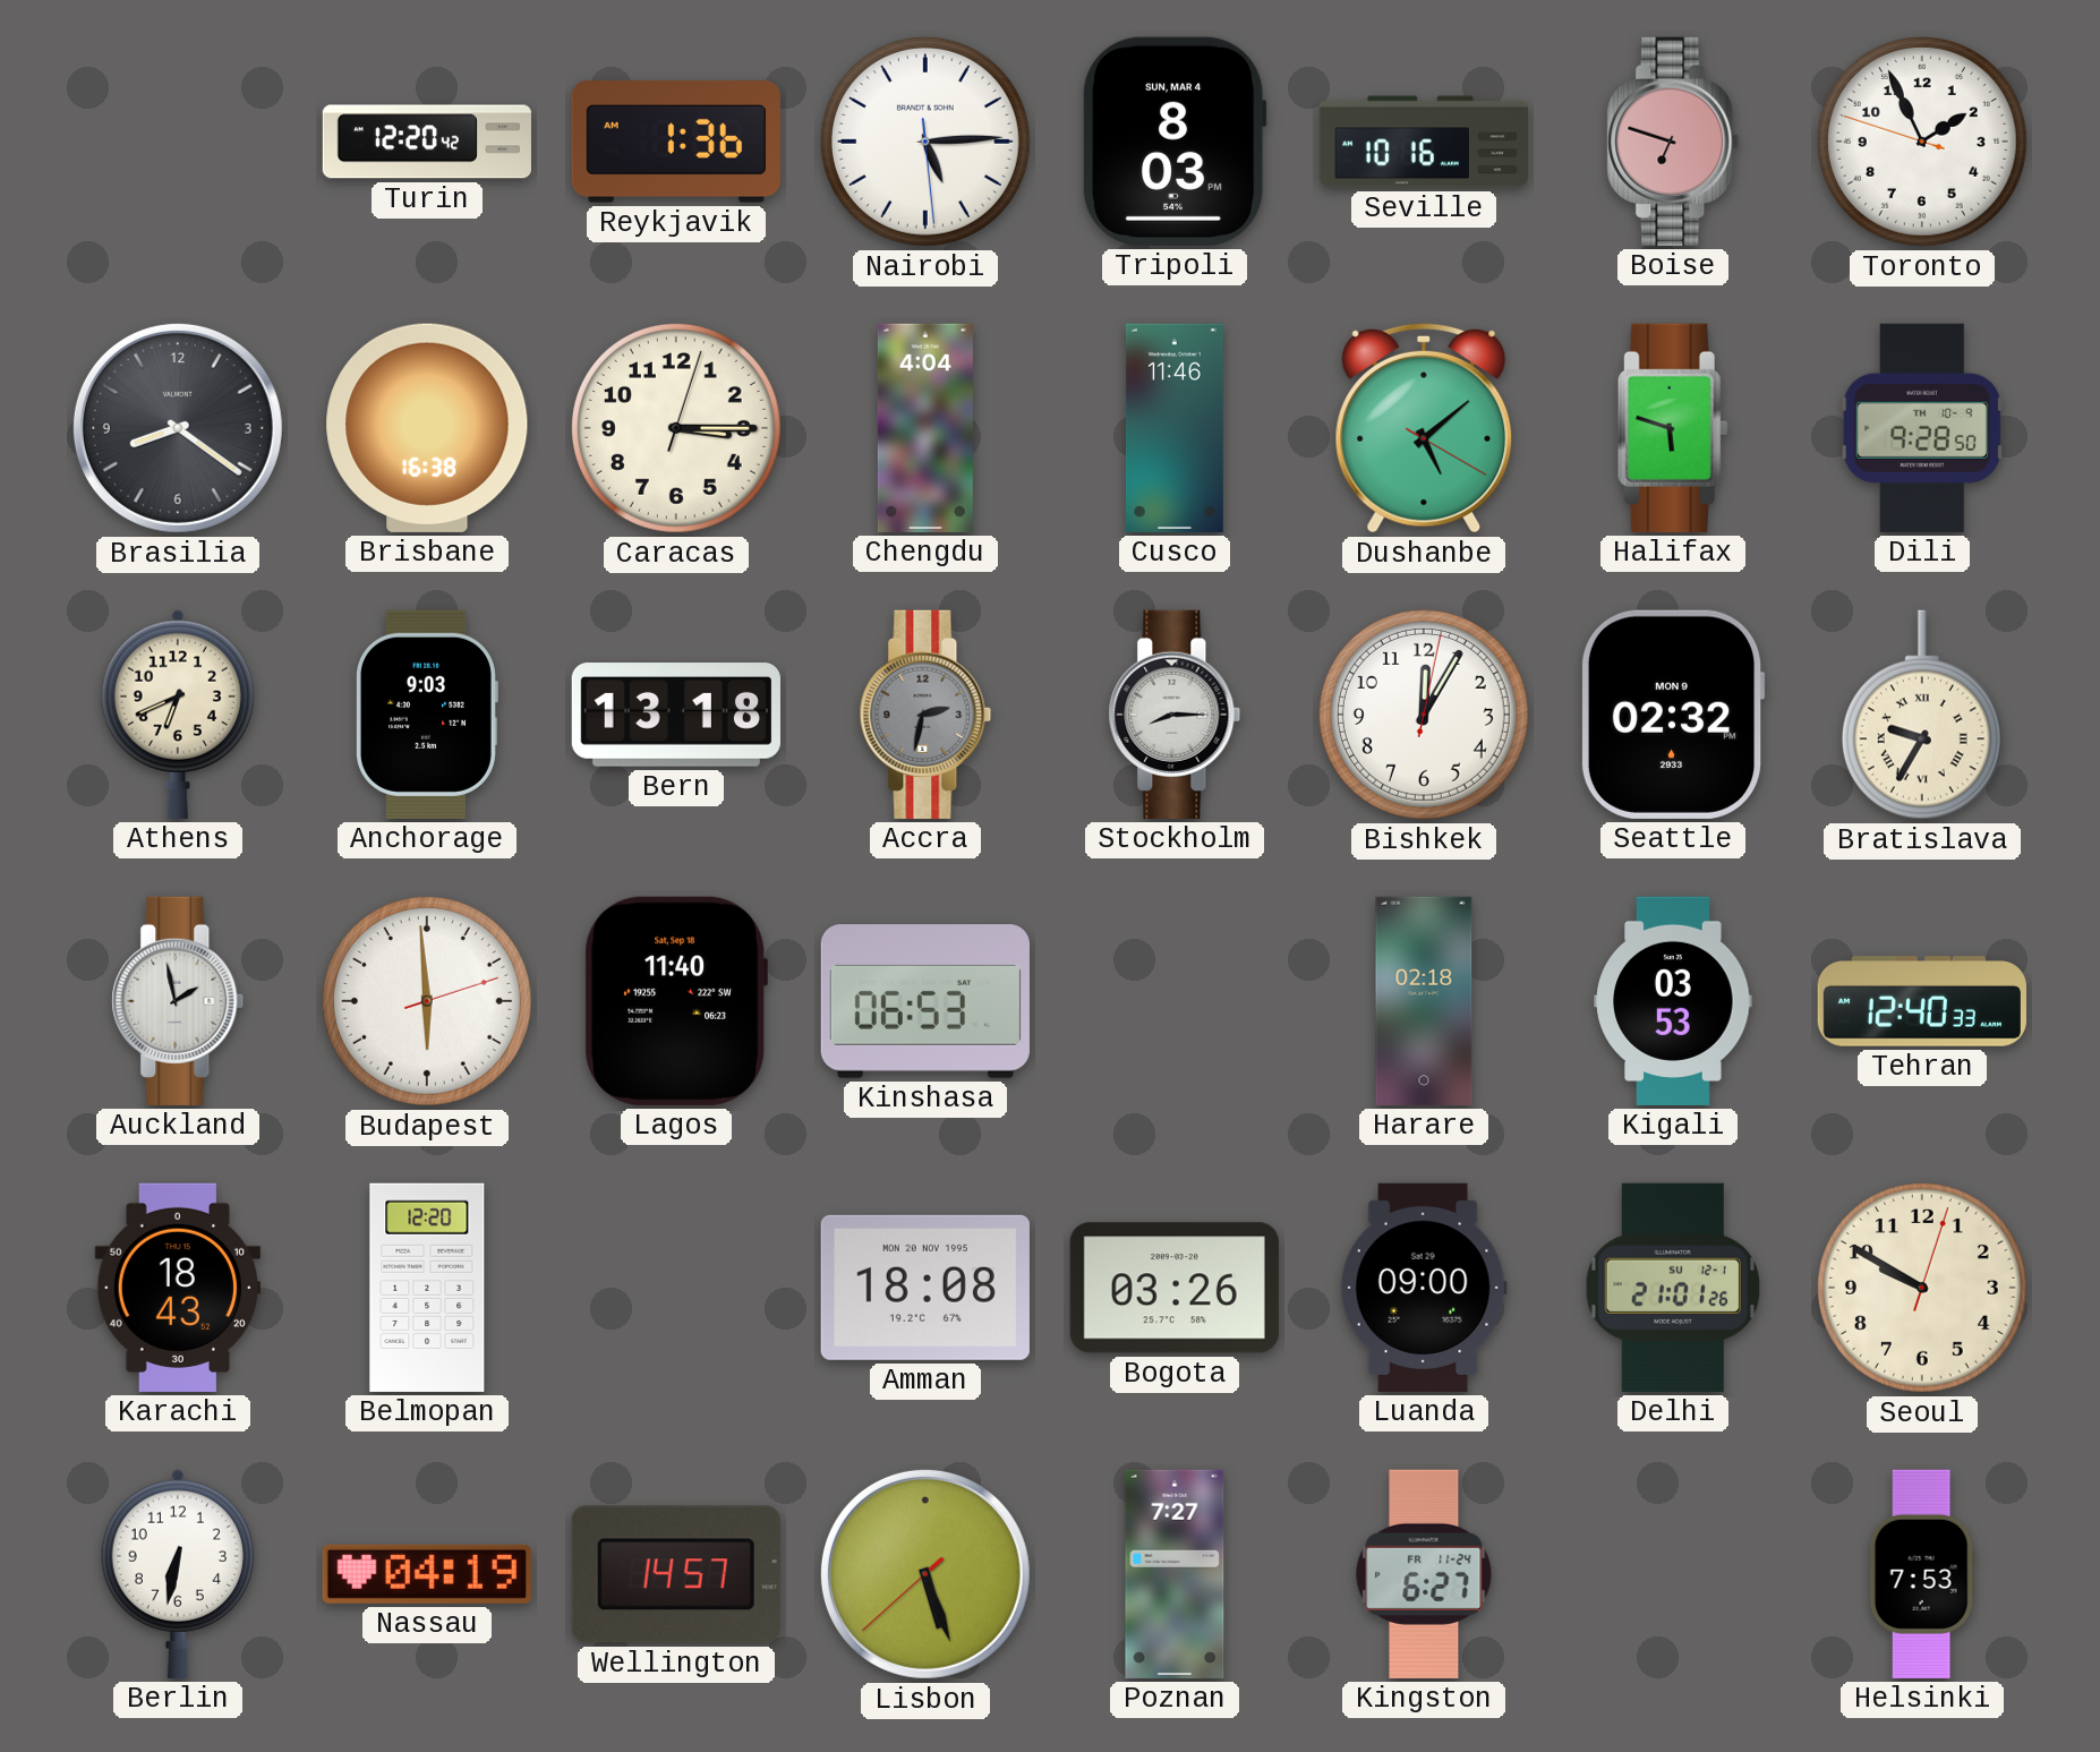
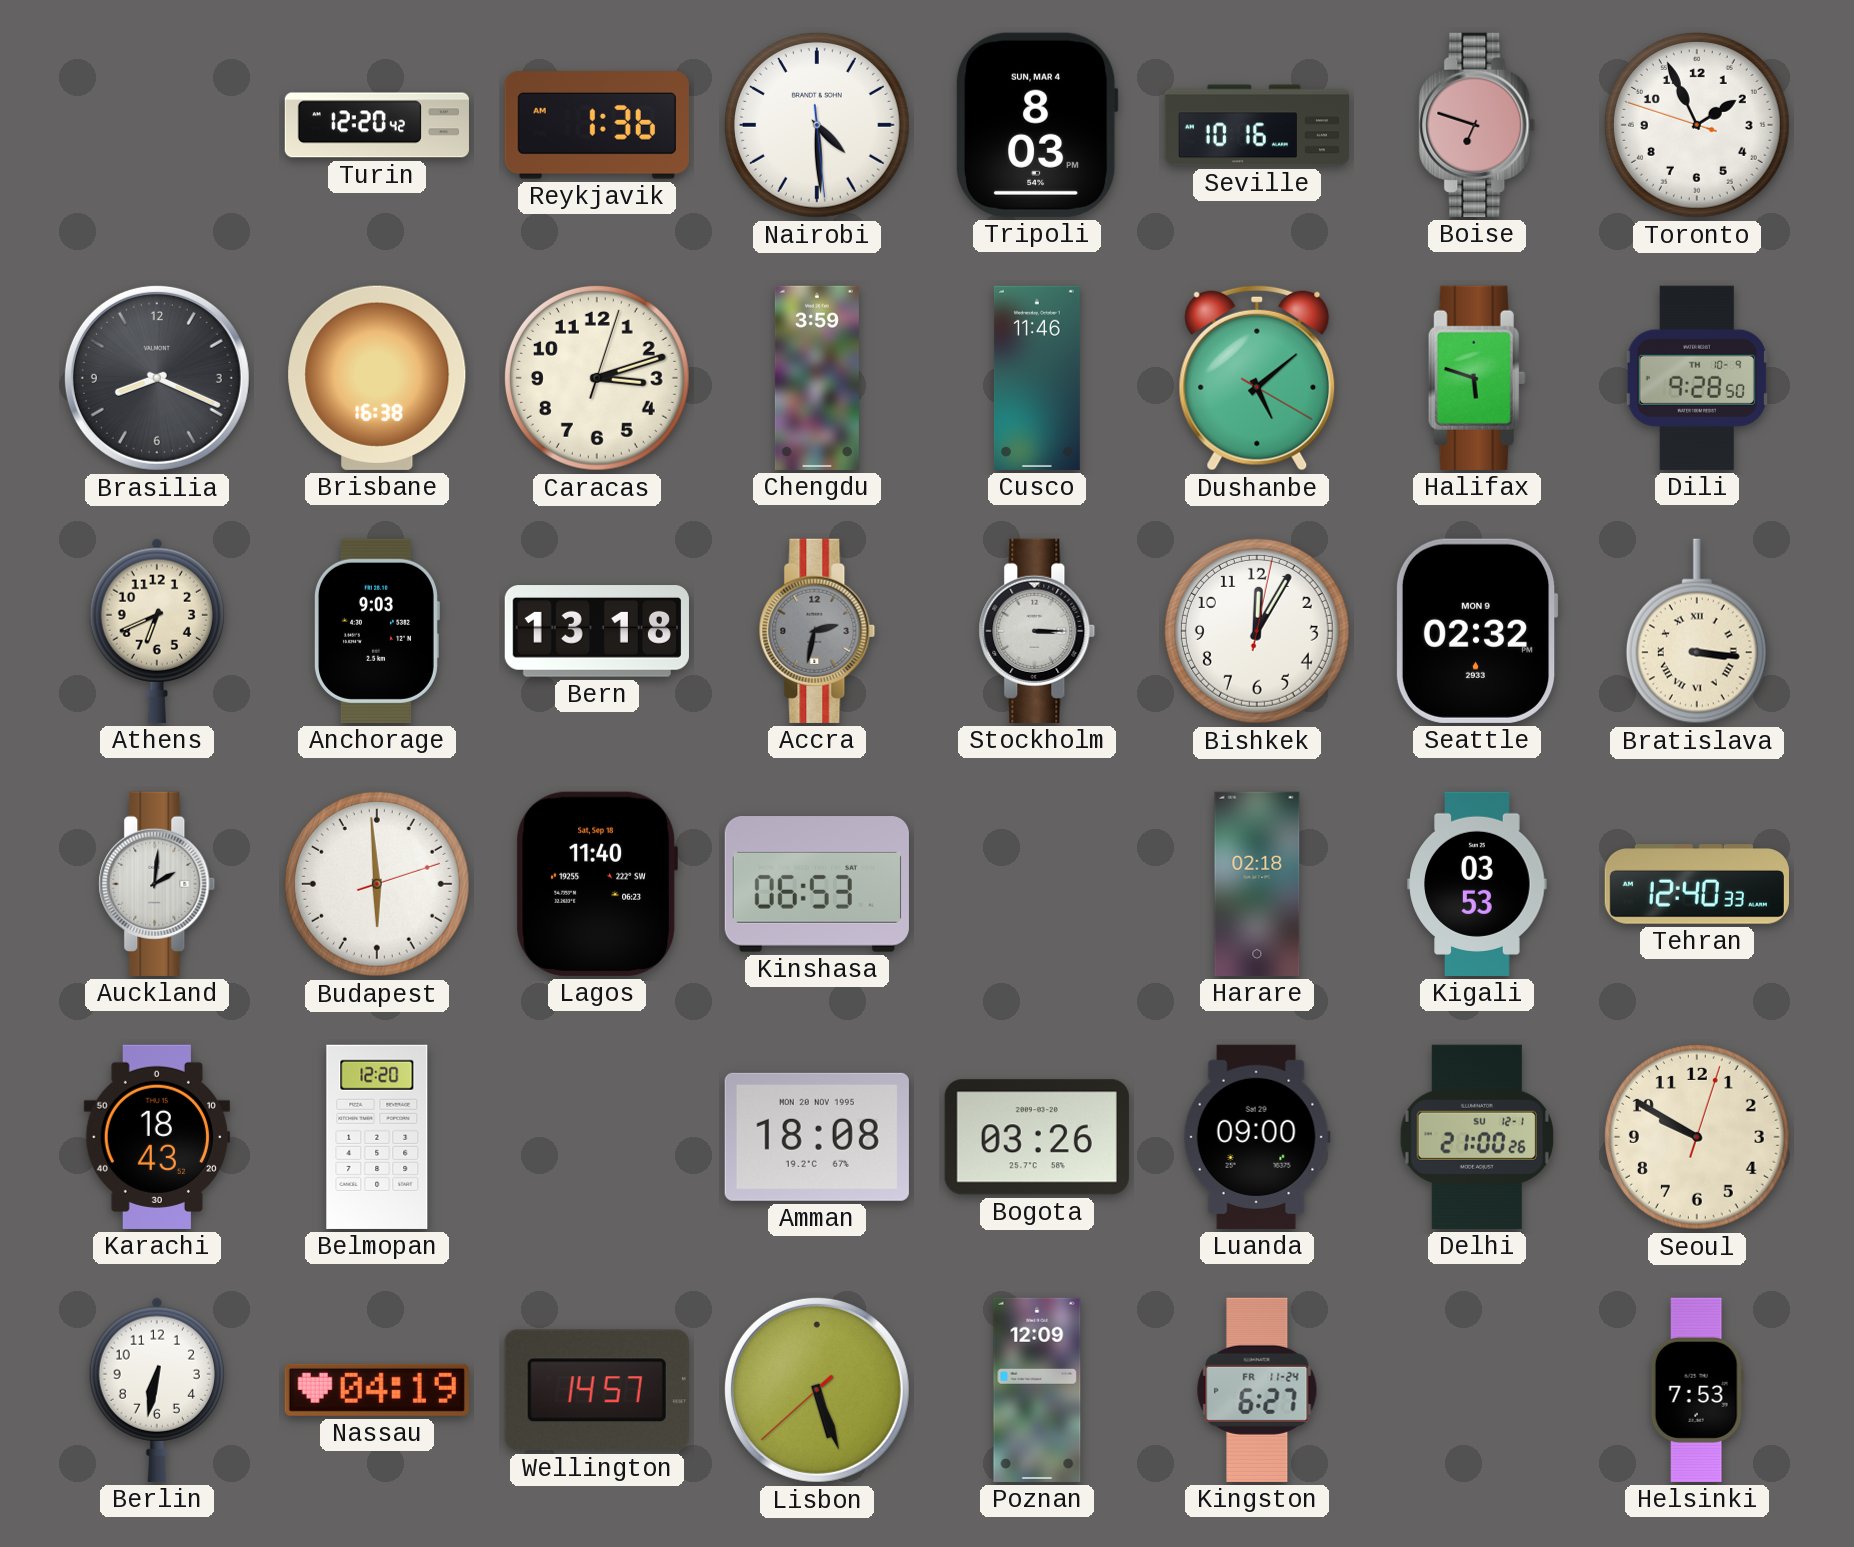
Nairobi: 5:14 -> 4:29
Brasilia: 8:21 -> 8:19
Caracas: 3:15 -> 3:12
Chengdu: 4:04 -> 3:59
Stockholm: 8:15 -> 3:15
Bratislava: 9:35 -> 3:16
Auckland: 1:58 -> 2:01
Delhi: 21:01 -> 21:00
Poznan: 7:27 -> 12:09
